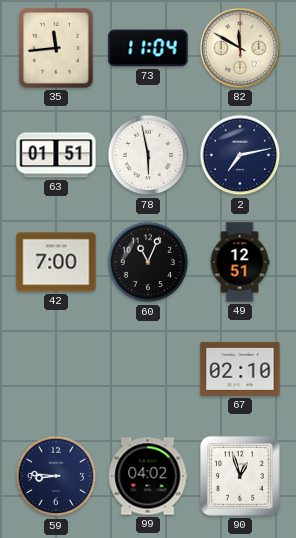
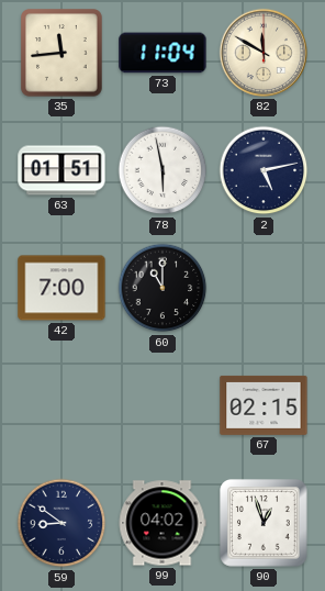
2: 7:13 -> 5:13
60: 11:04 -> 11:00
49: 12:51 -> none
67: 02:10 -> 02:15
59: 8:46 -> 8:51
